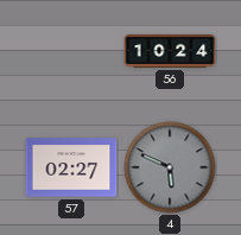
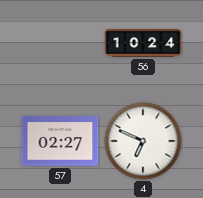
4: 5:49 -> 6:49
4 dial: grey -> white
